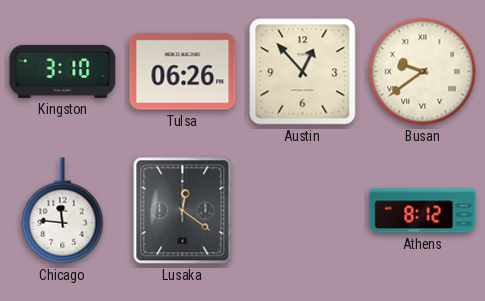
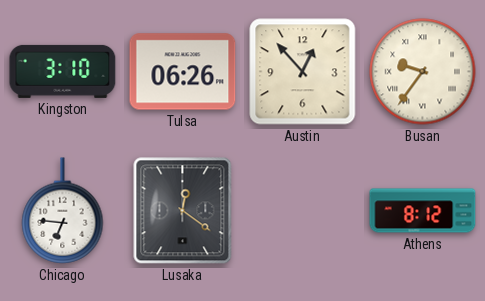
Busan: 9:39 -> 9:36
Chicago: 11:46 -> 6:46
